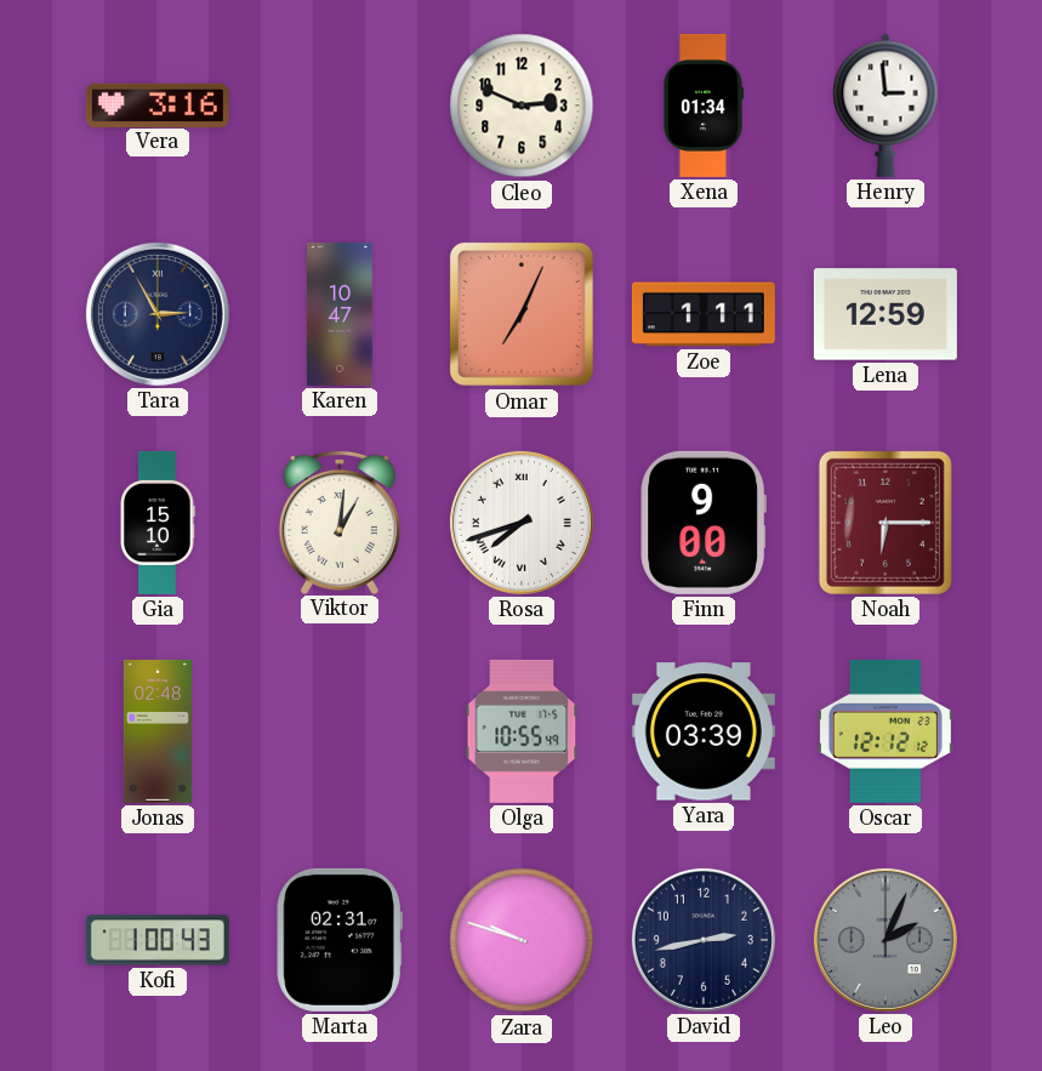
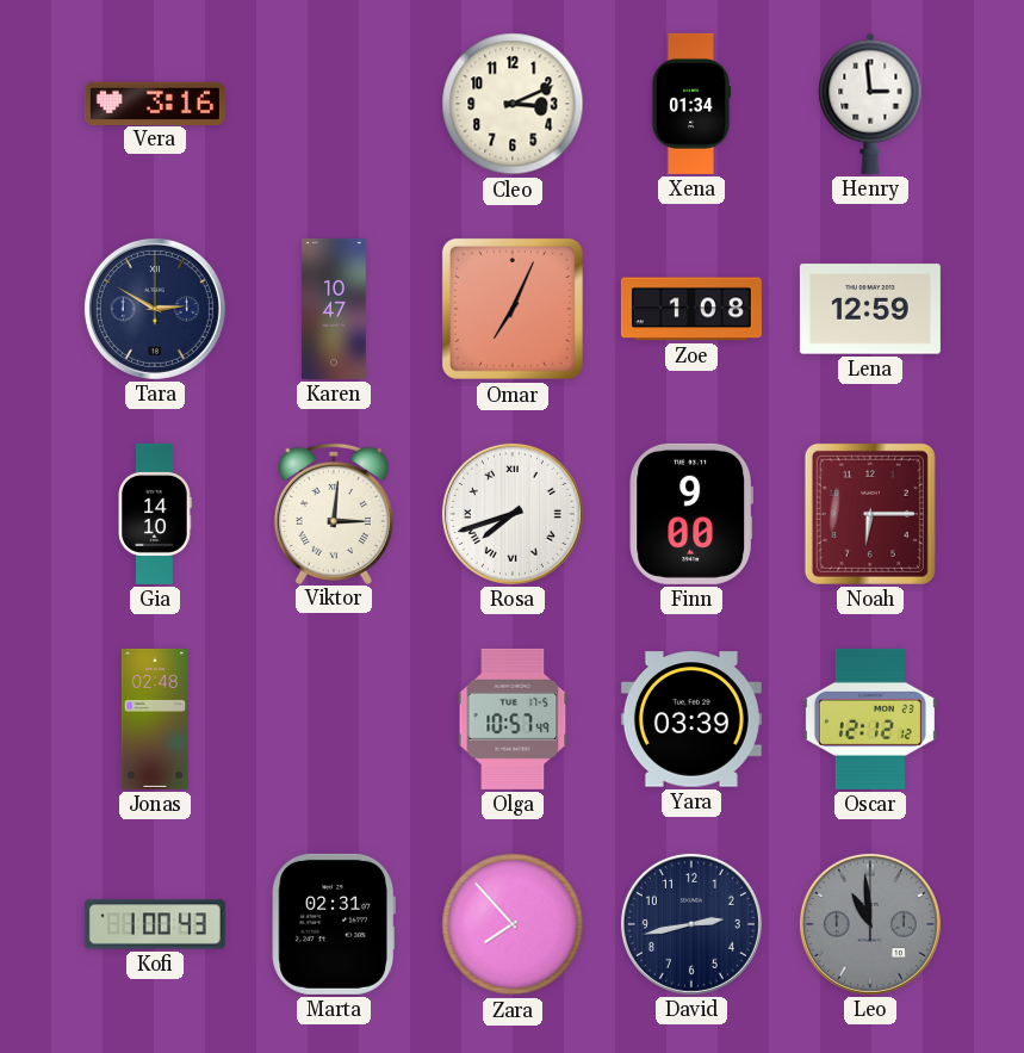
Cleo: 2:49 -> 3:11
Tara: 2:55 -> 2:50
Zoe: 1:11 -> 1:08
Gia: 15:10 -> 14:10
Viktor: 1:01 -> 3:01
Olga: 10:55 -> 10:57
Zara: 9:48 -> 7:53
Leo: 2:04 -> 10:59
